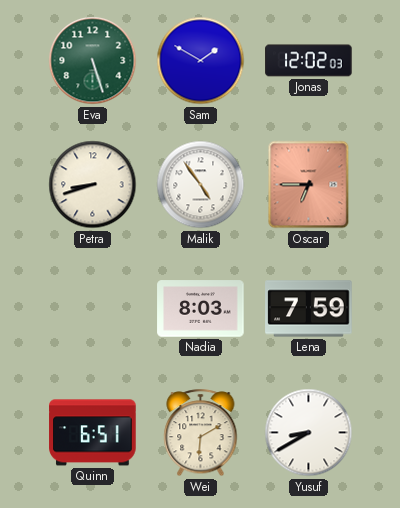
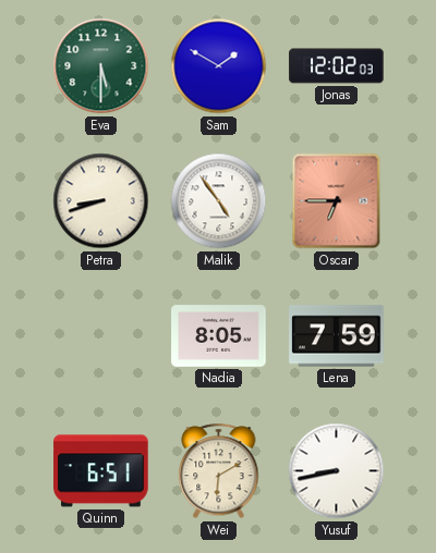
Eva: 5:27 -> 5:30
Nadia: 8:03 -> 8:05
Yusuf: 8:40 -> 8:43
